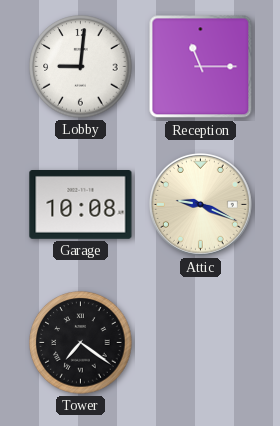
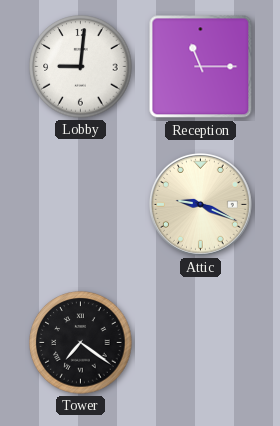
Garage: 10:08 -> none
